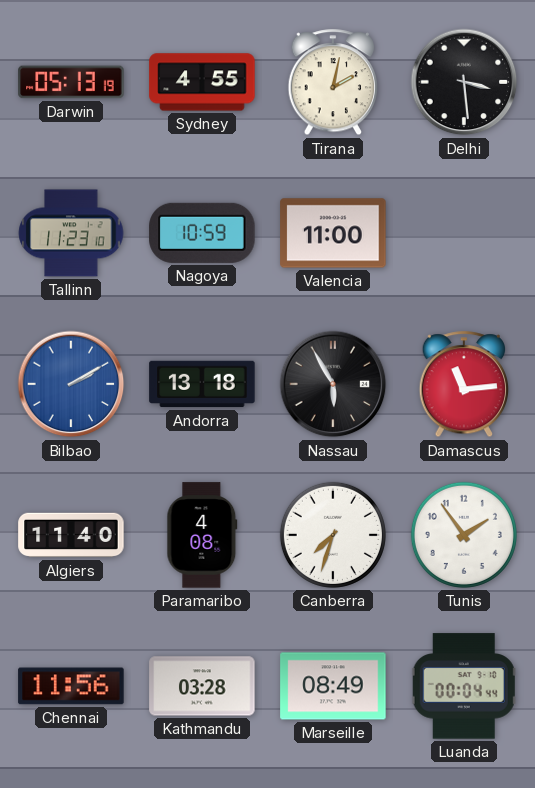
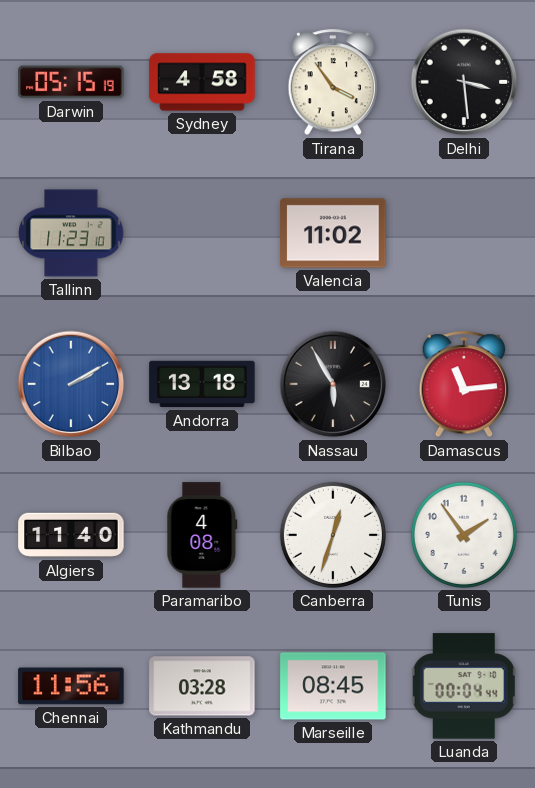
Darwin: 05:13 -> 05:15
Sydney: 4:55 -> 4:58
Tirana: 2:02 -> 3:54
Nagoya: 10:59 -> none
Valencia: 11:00 -> 11:02
Canberra: 7:33 -> 12:33
Marseille: 08:49 -> 08:45
